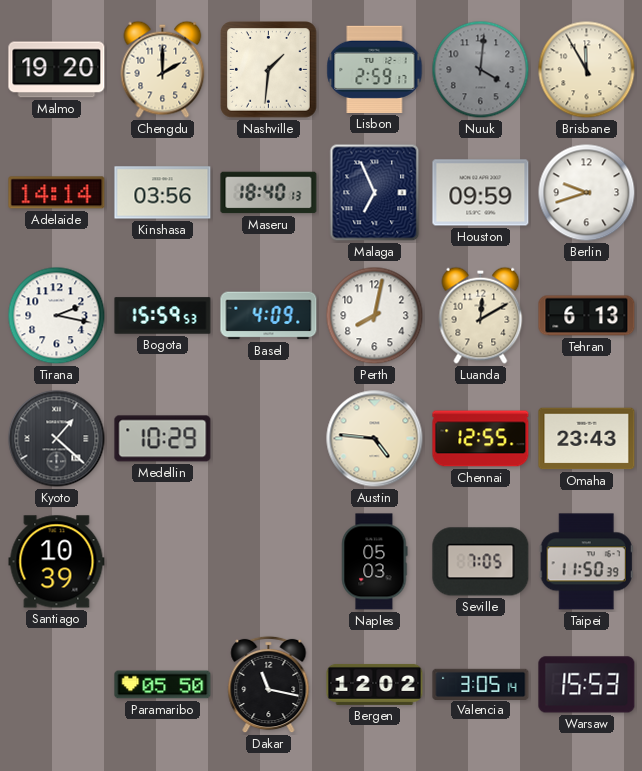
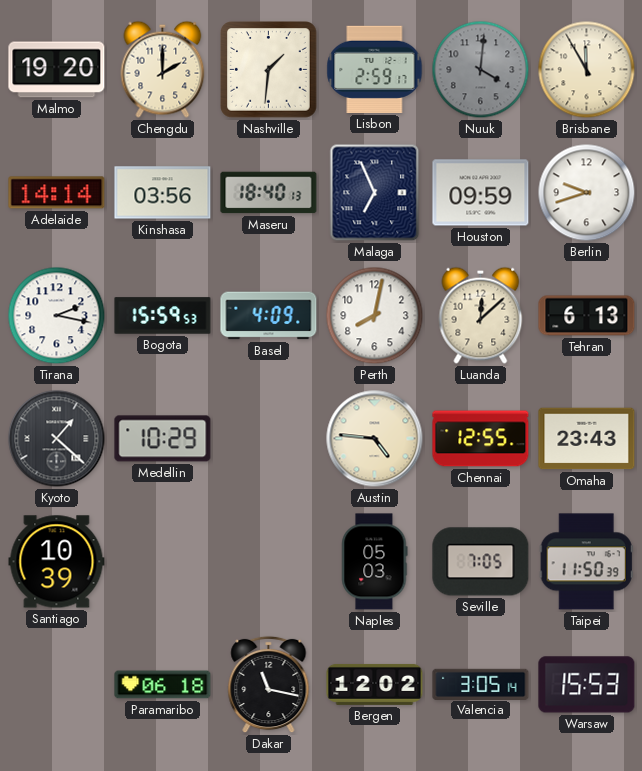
Luanda: 12:10 -> 12:08
Paramaribo: 05:50 -> 06:18
